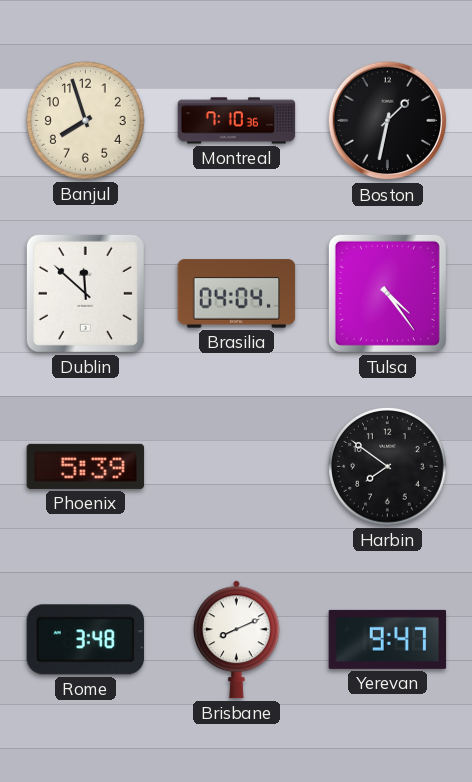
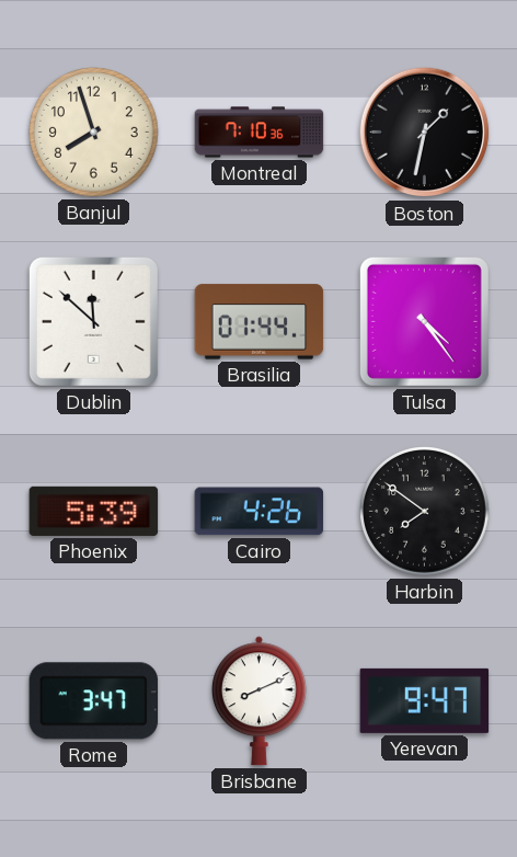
Brasilia: 04:04 -> 01:44
Cairo: none -> 4:26
Rome: 3:48 -> 3:47
